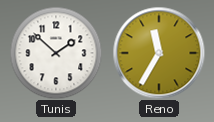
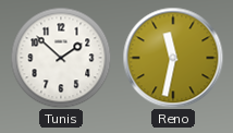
Reno: 11:35 -> 11:32
